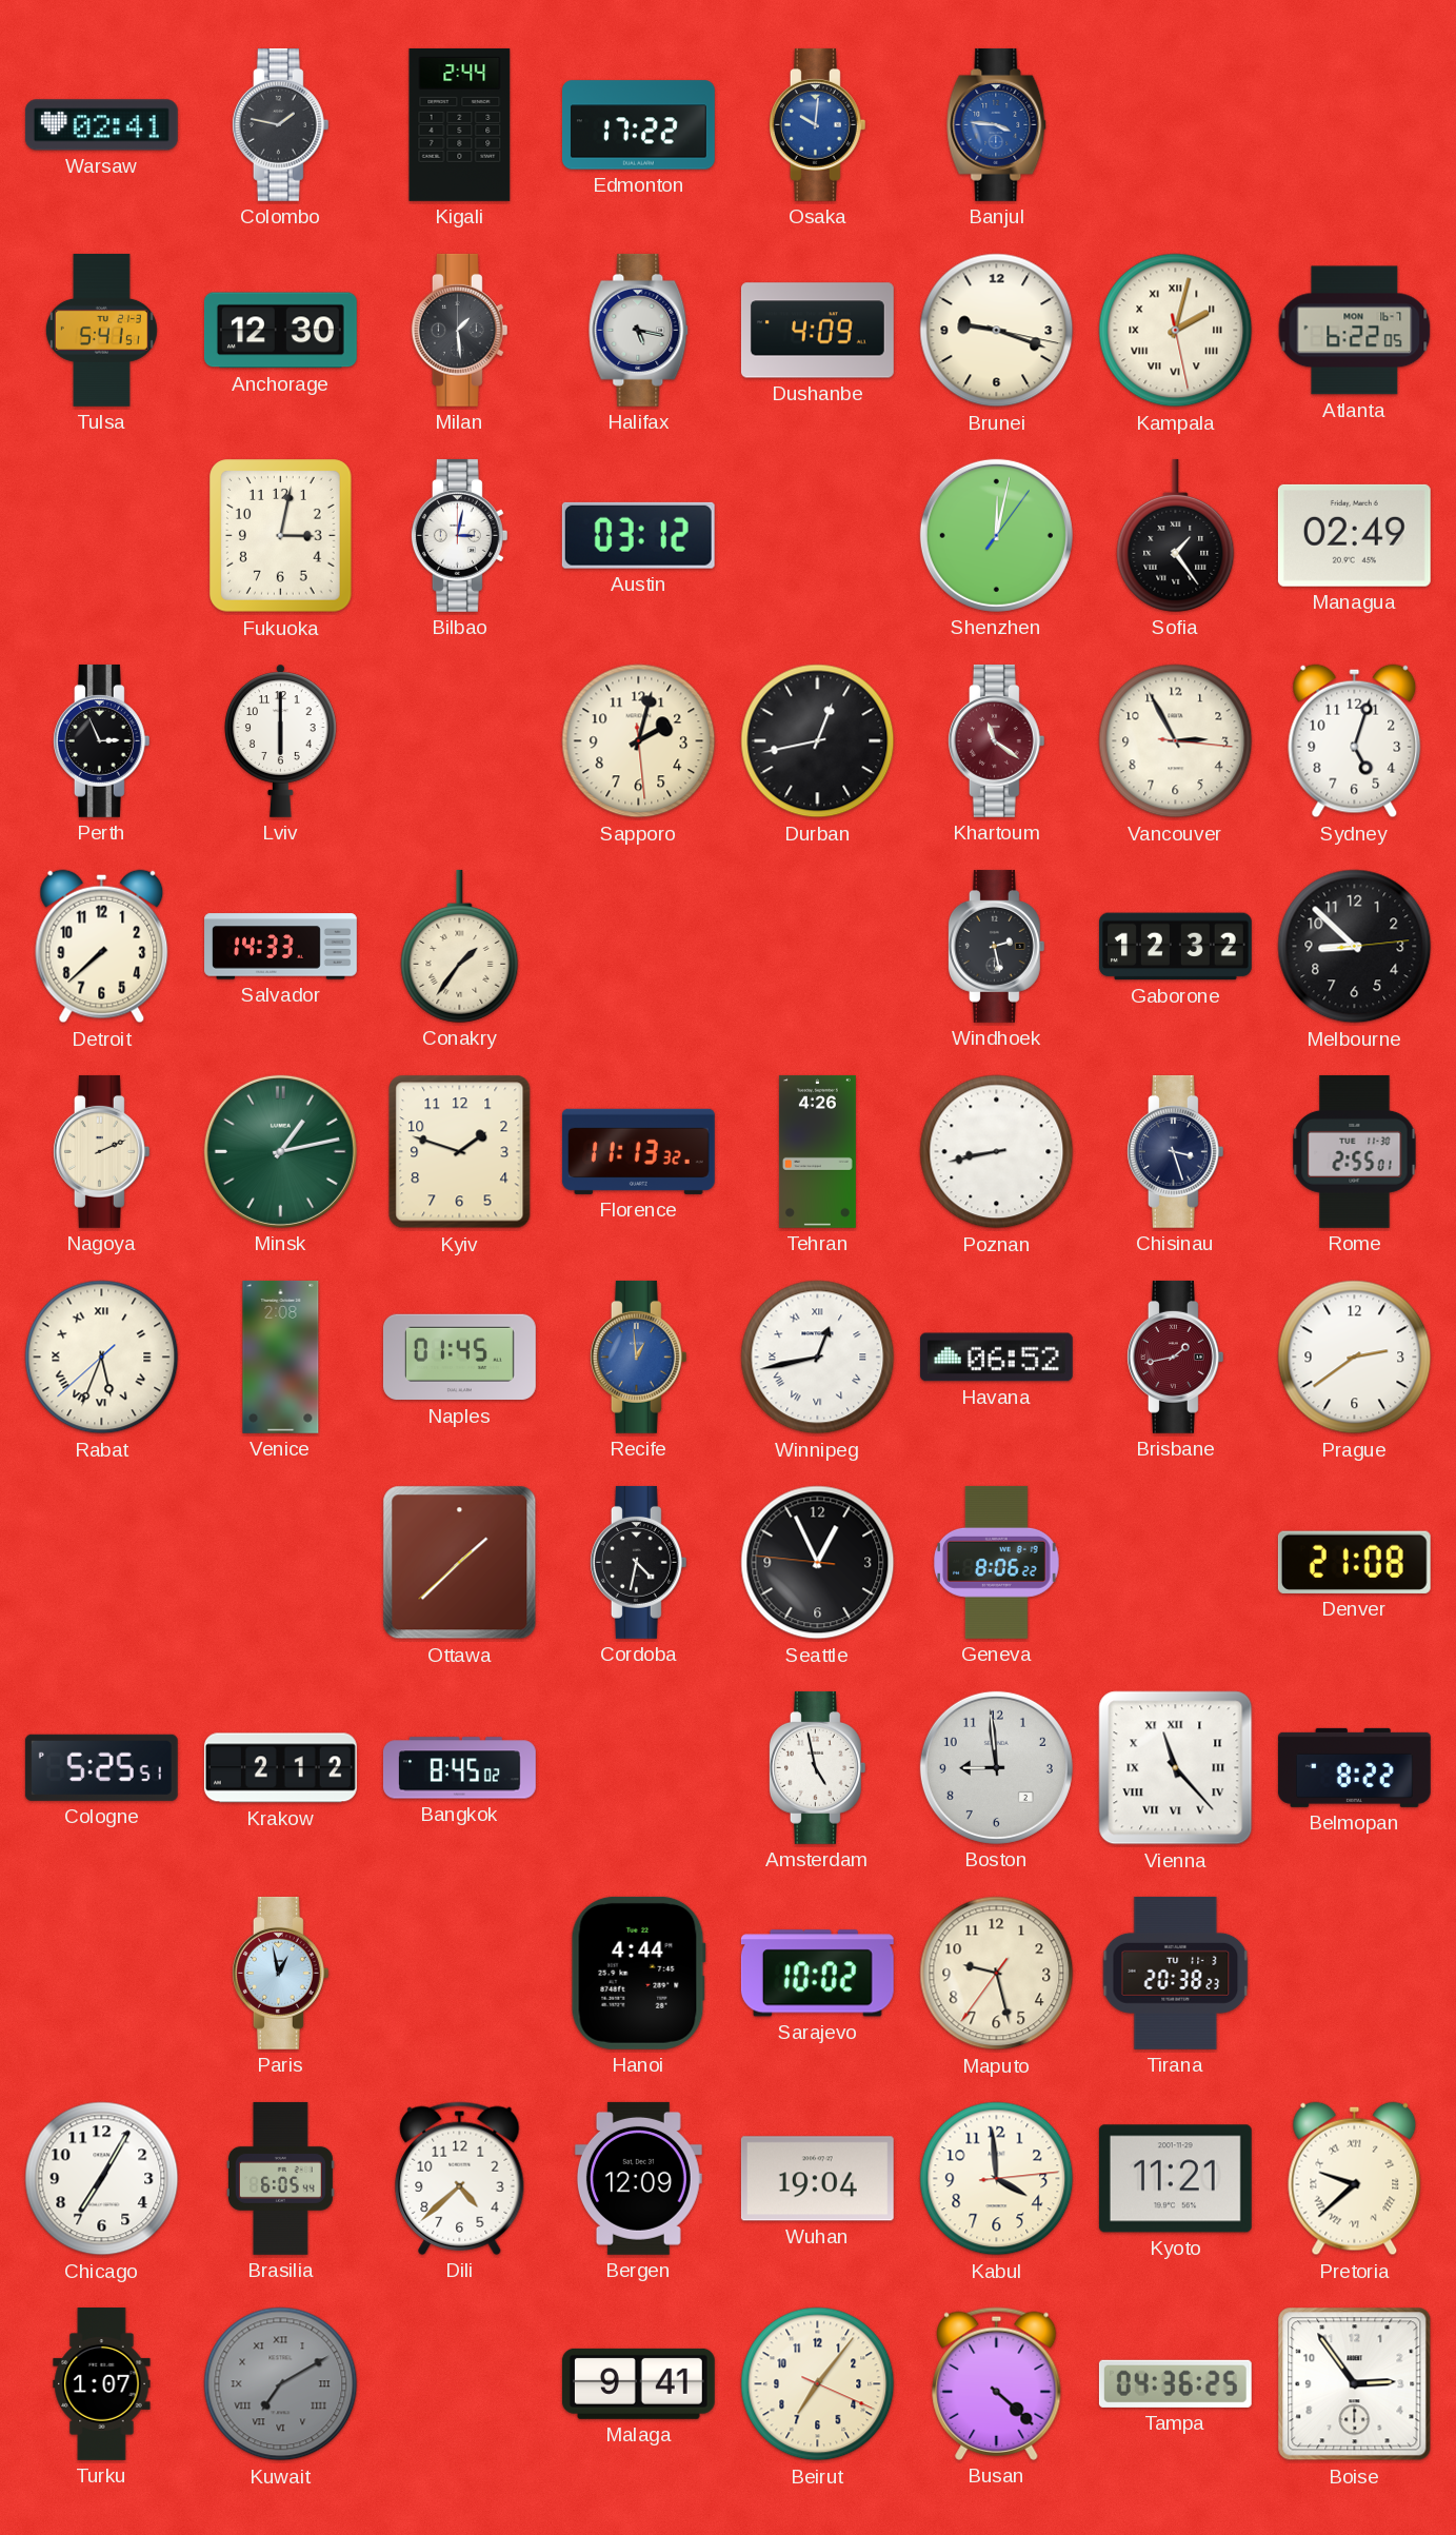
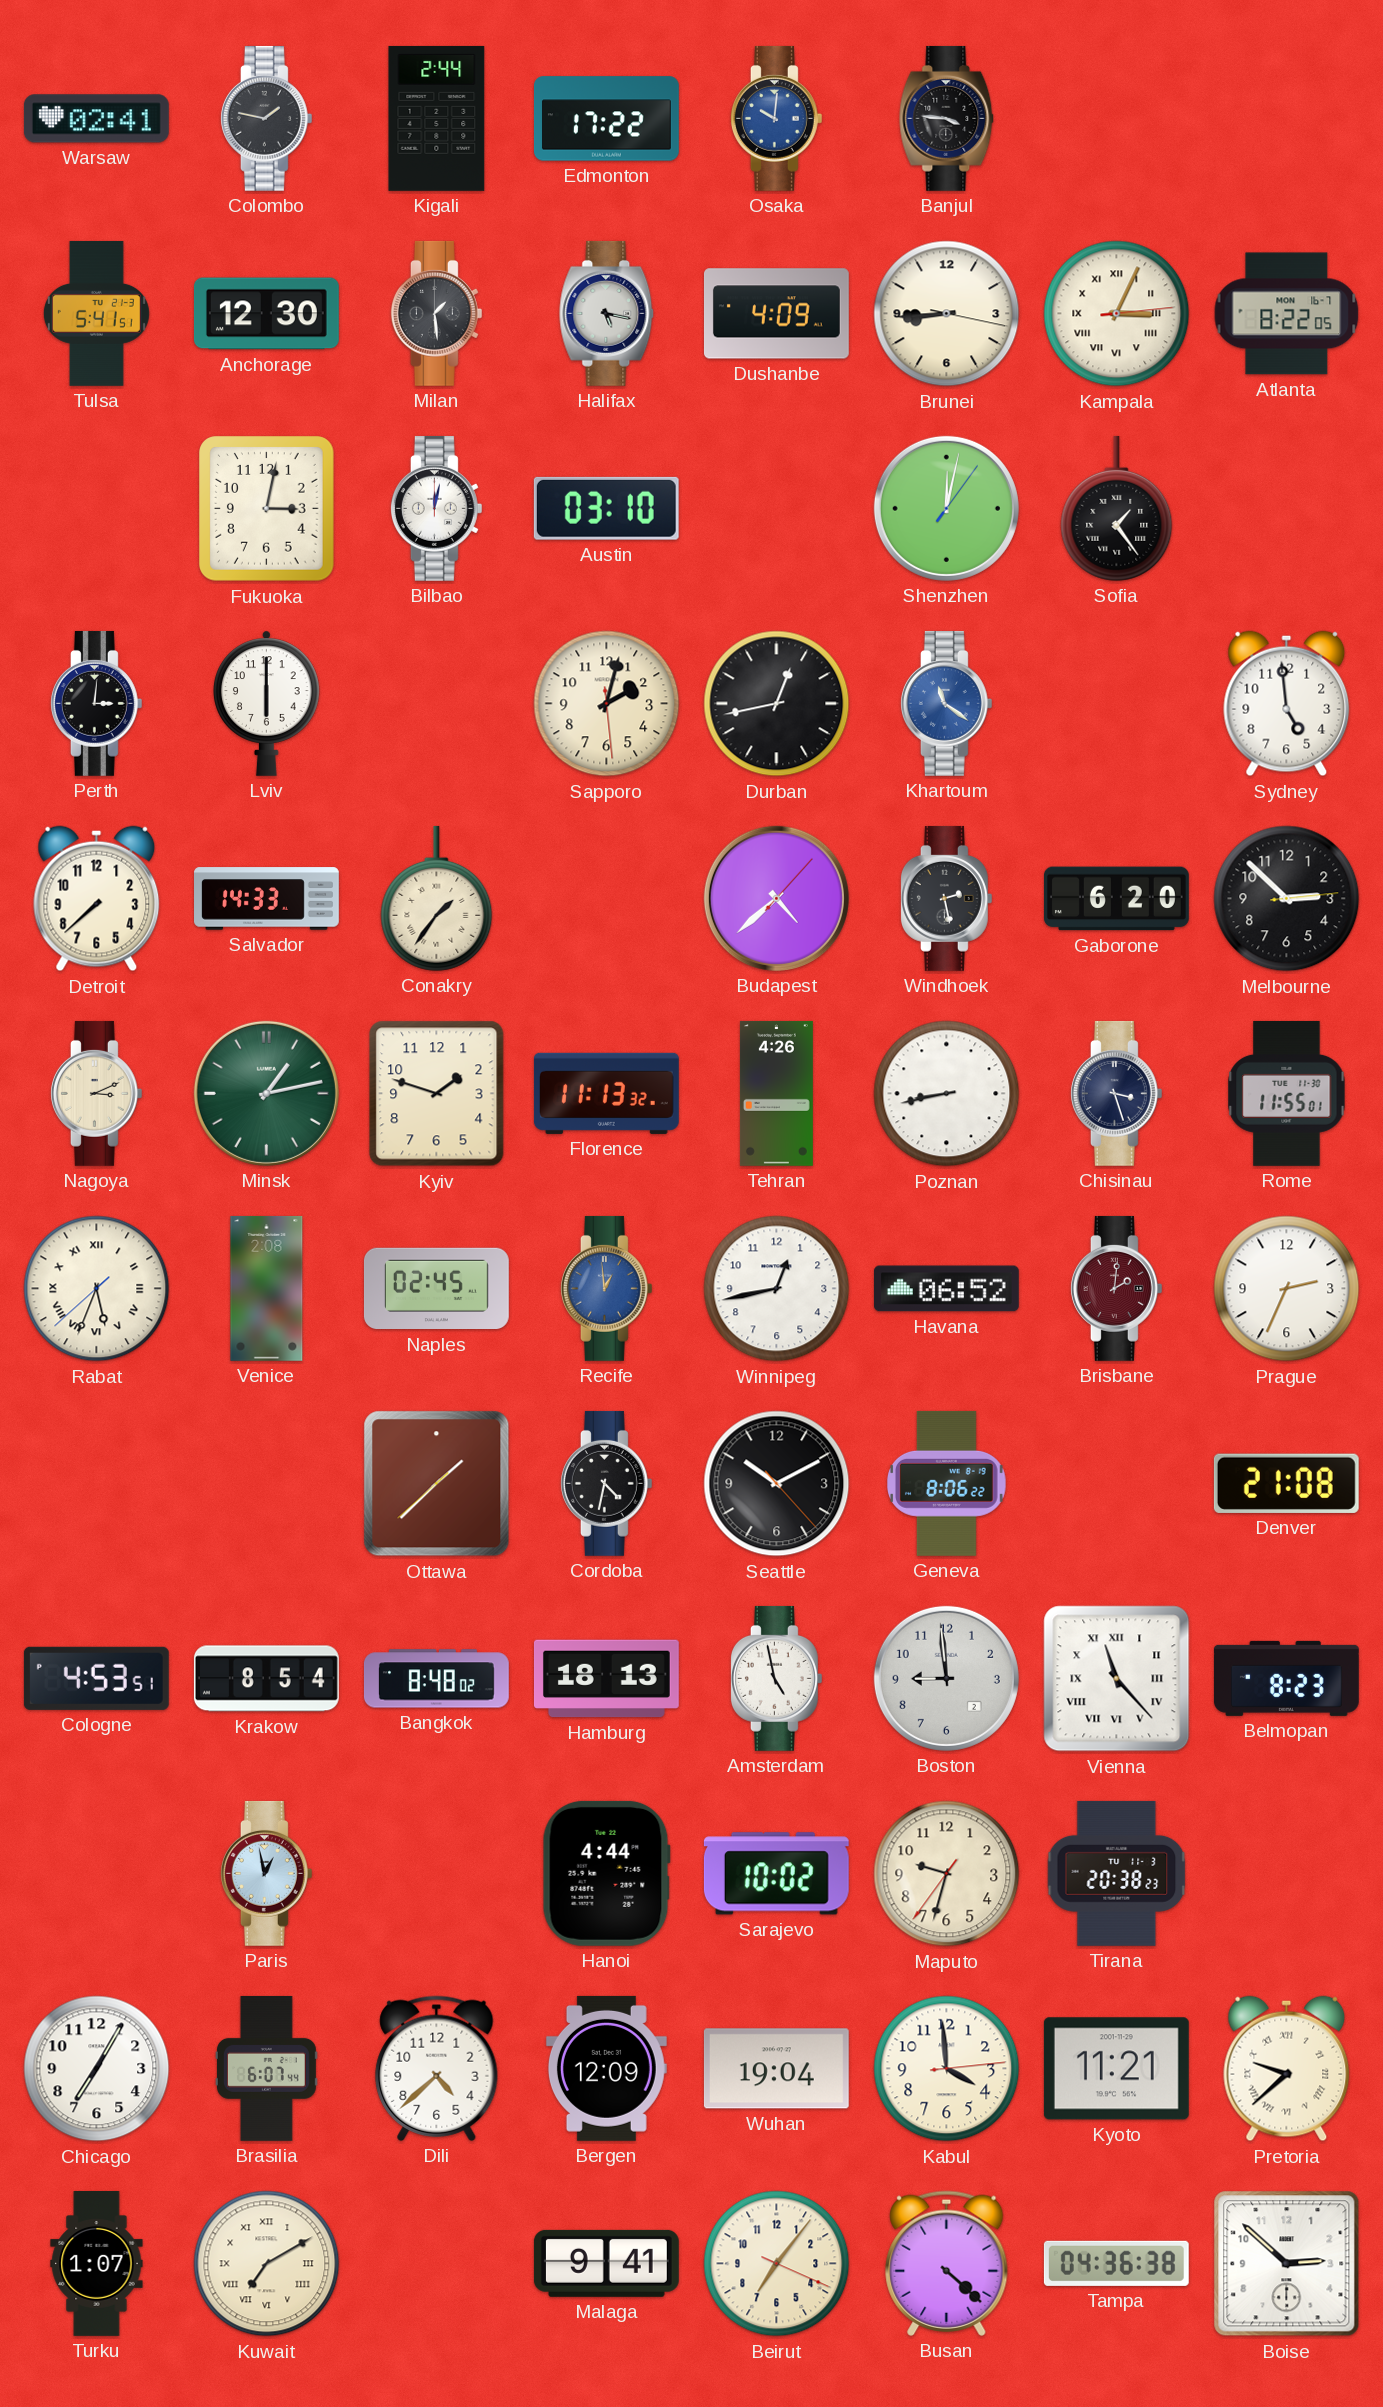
Banjul dial: blue -> black
Brunei: 9:18 -> 8:44
Kampala: 2:02 -> 3:04
Atlanta: 6:22 -> 8:22
Bilbao: 3:02 -> 12:02
Austin: 03:12 -> 03:10
Managua: 02:49 -> none
Perth: 2:56 -> 3:01
Khartoum dial: burgundy -> blue
Vancouver: 2:55 -> none
Sydney: 5:03 -> 4:59
Budapest: none -> 4:38
Gaborone: 12:32 -> 6:20
Melbourne: 8:52 -> 2:52
Nagoya: 2:11 -> 3:11
Rome: 2:55 -> 11:55
Naples: 01:45 -> 02:45
Winnipeg numerals: Roman -> Arabic
Brisbane: 1:43 -> 2:01
Prague: 2:39 -> 2:34
Seattle: 12:55 -> 10:10
Cologne: 5:25 -> 4:53
Krakow: 2:12 -> 8:54
Bangkok: 8:45 -> 8:48
Hamburg: none -> 18:13
Belmopan: 8:22 -> 8:23
Maputo: 9:27 -> 9:32
Brasilia: 6:05 -> 6:07
Kuwait dial: grey -> cream
Tampa: 04:36:25 -> 04:36:38
Boise: 2:54 -> 2:52
